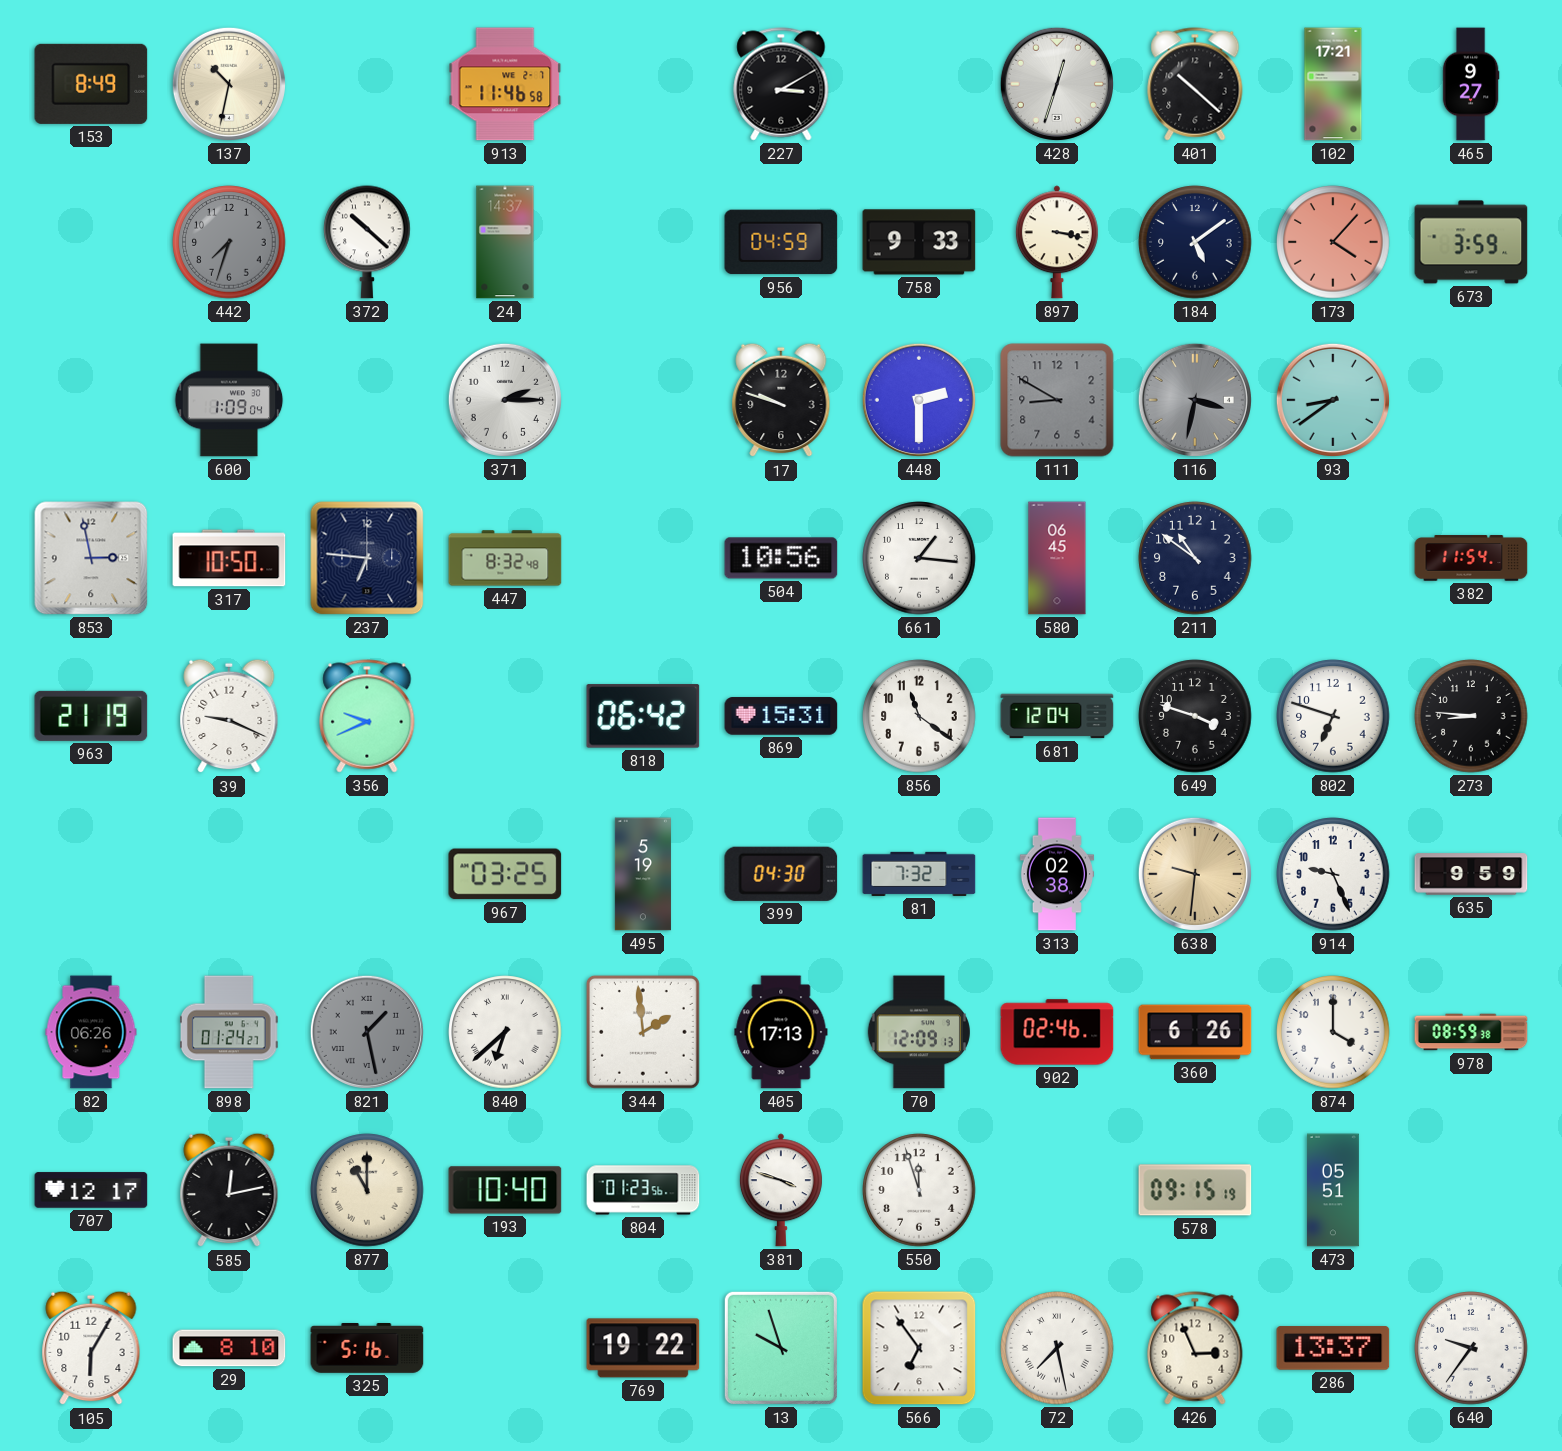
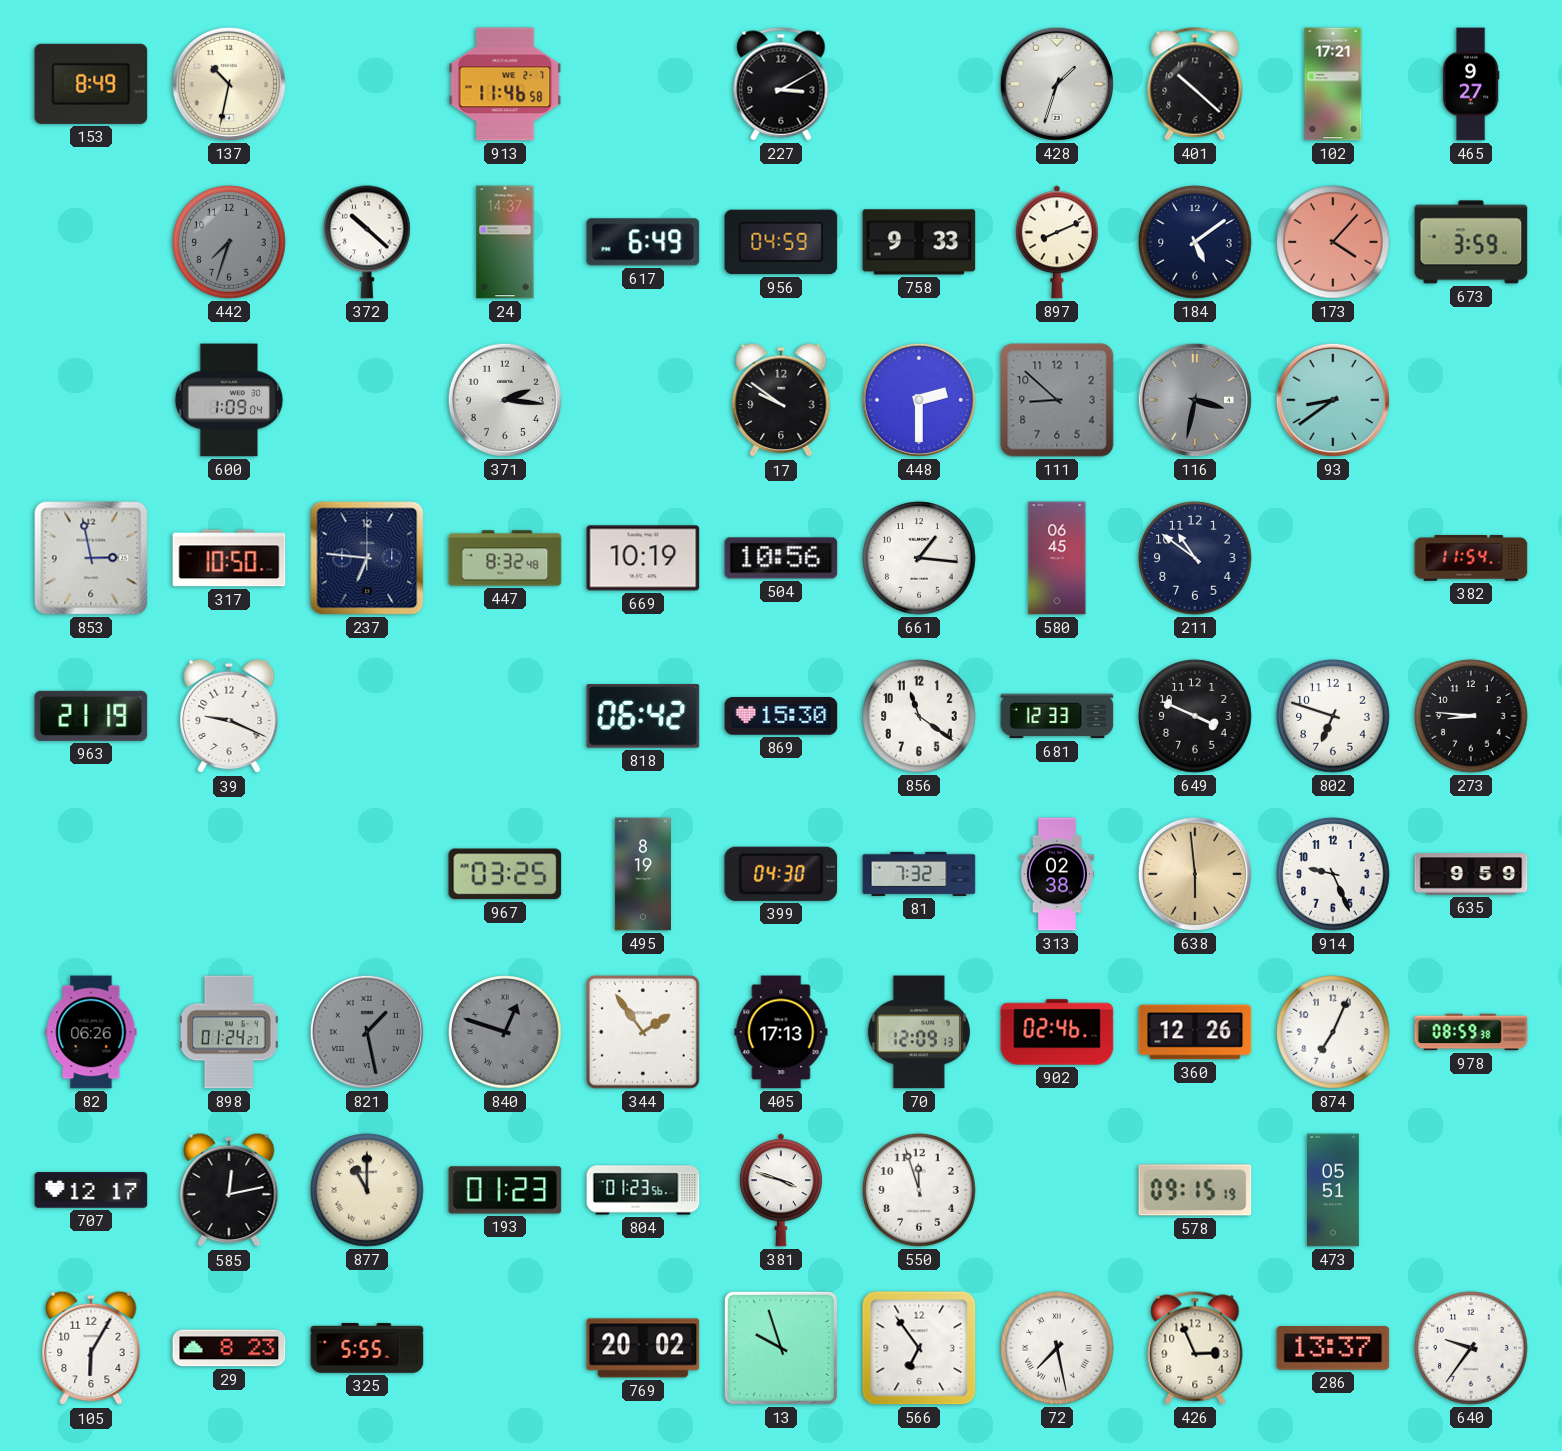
428: 12:33 -> 1:33
617: none -> 6:49
897: 3:17 -> 8:11
371: 2:15 -> 2:16
17: 9:48 -> 9:51
111: 8:50 -> 8:52
669: none -> 10:19
356: 9:41 -> none
869: 15:31 -> 15:30
681: 12:04 -> 12:33
649: 3:48 -> 3:49
495: 5:19 -> 8:19
638: 9:31 -> 5:59
840: 6:38 -> 12:48
840 dial: white -> grey
344: 1:59 -> 1:54
360: 6:26 -> 12:26
874: 4:00 -> 7:04
193: 10:40 -> 01:23
29: 8:10 -> 8:23
325: 5:16 -> 5:55
769: 19:22 -> 20:02
